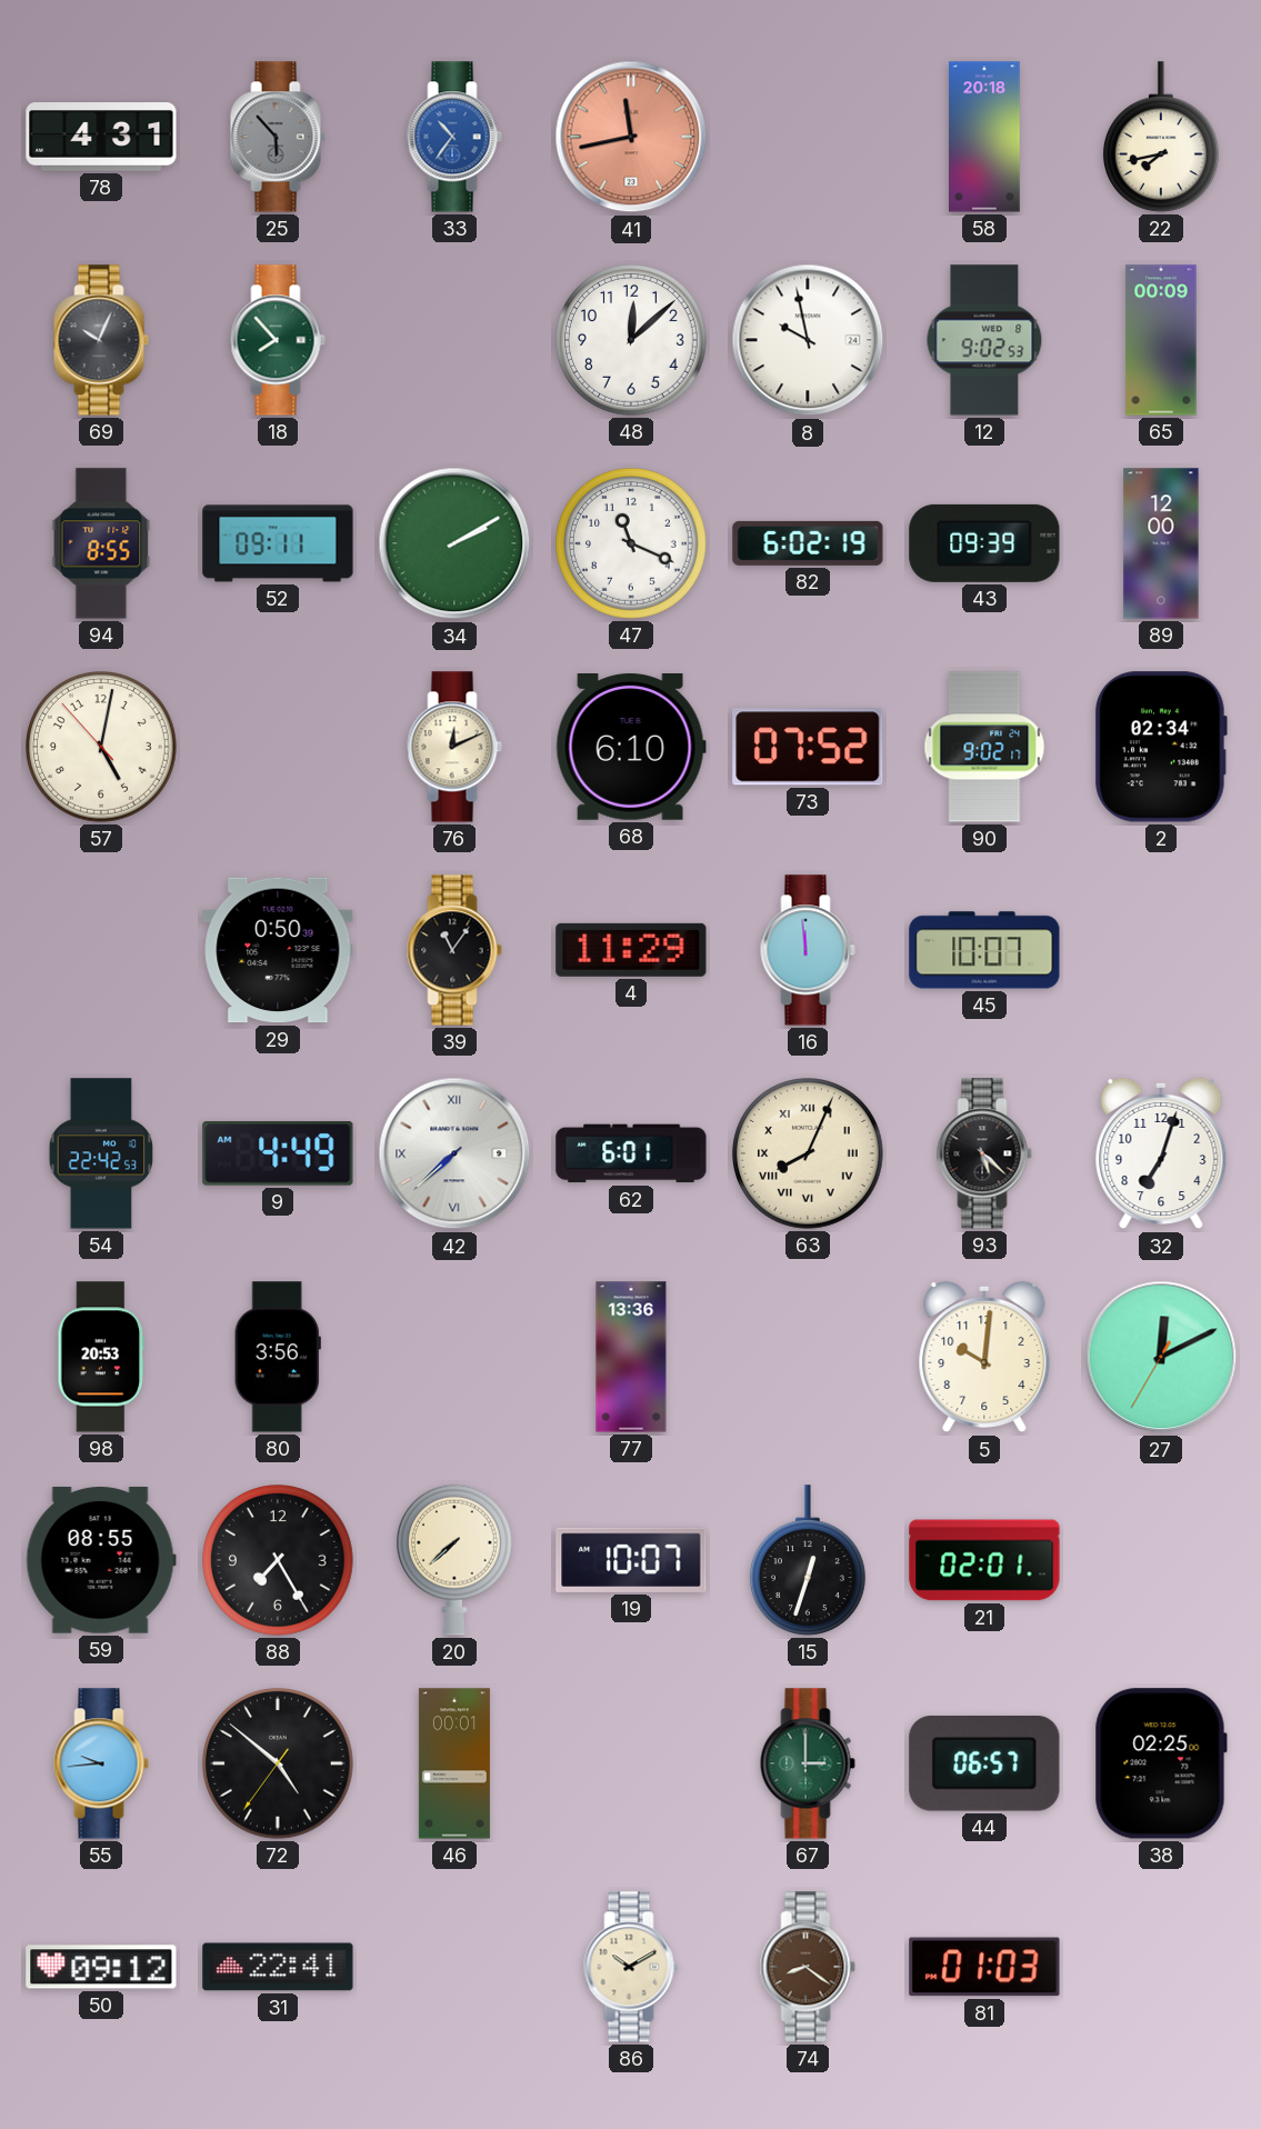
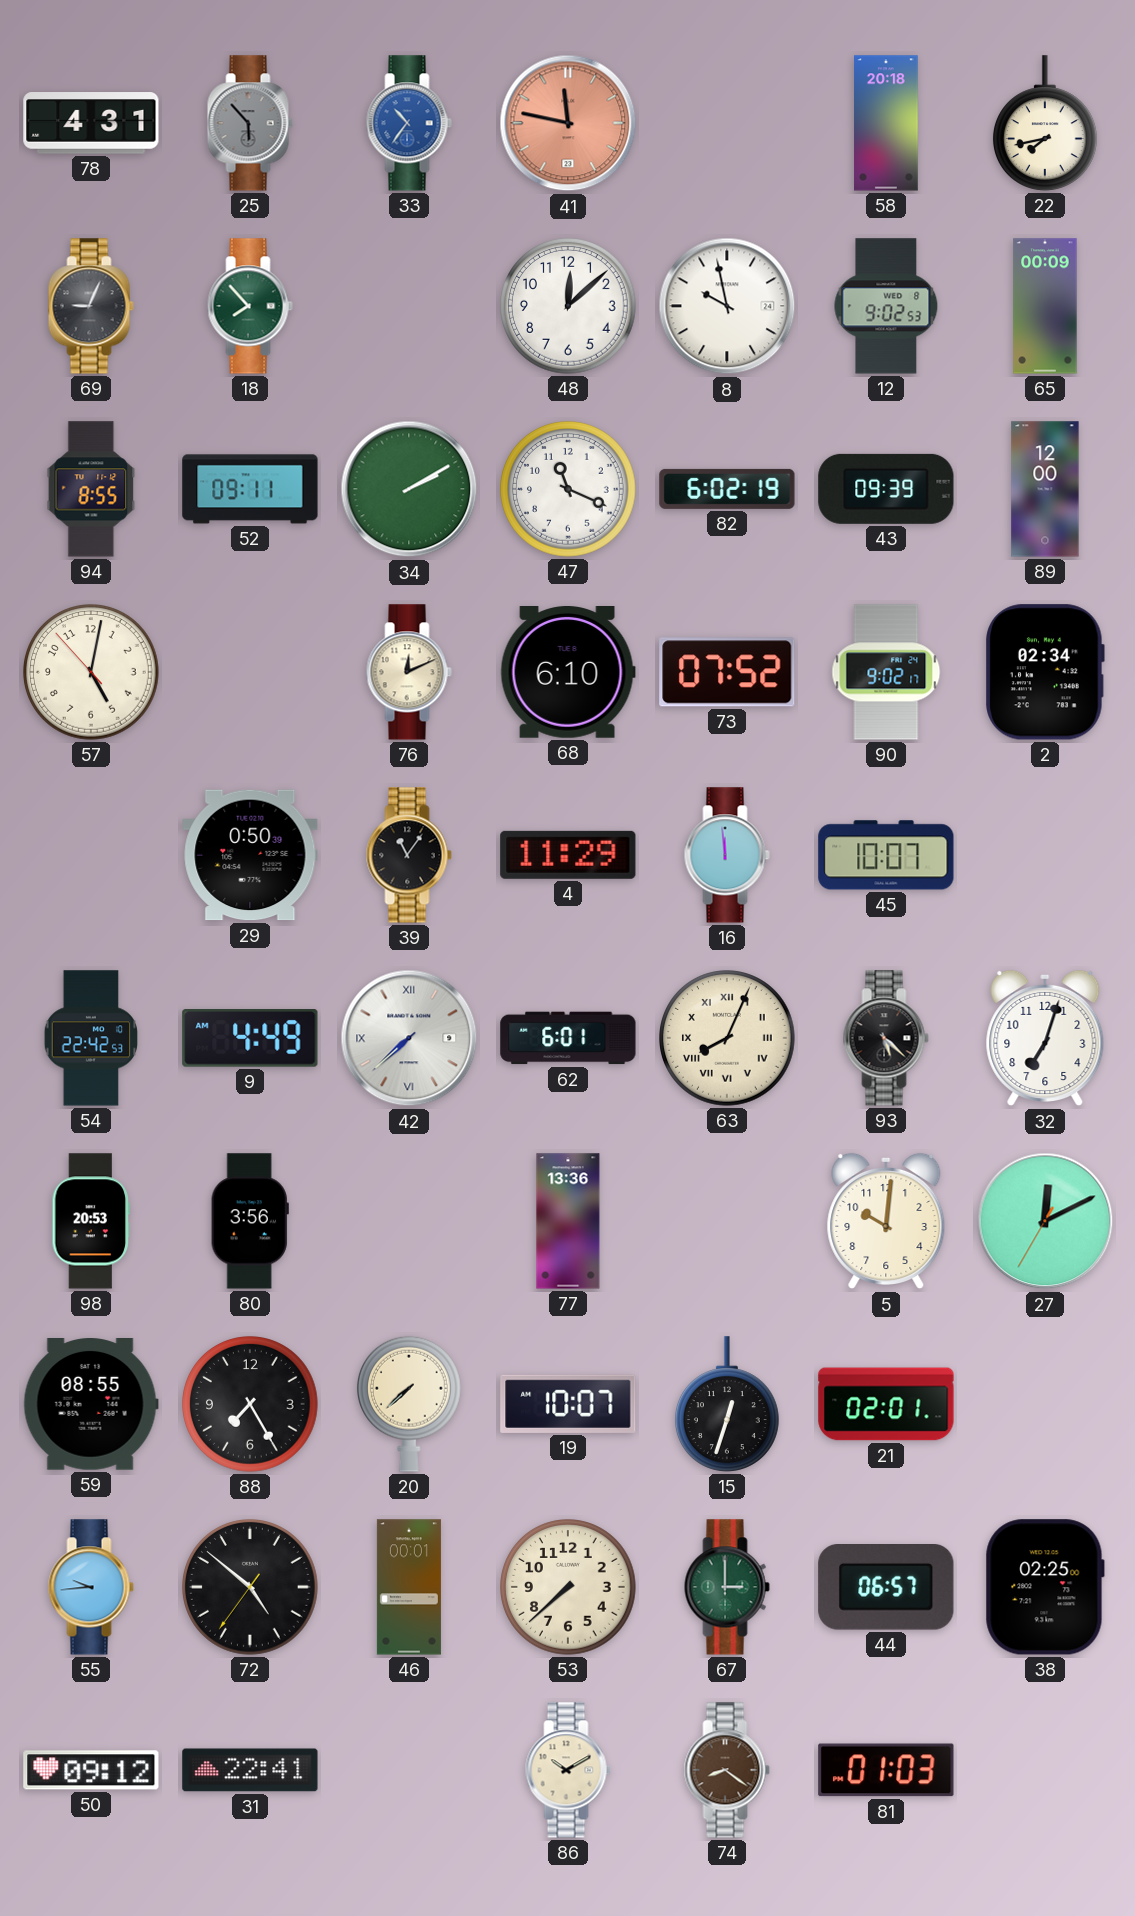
41: 11:43 -> 11:47
69: 10:04 -> 9:04
53: none -> 7:38
